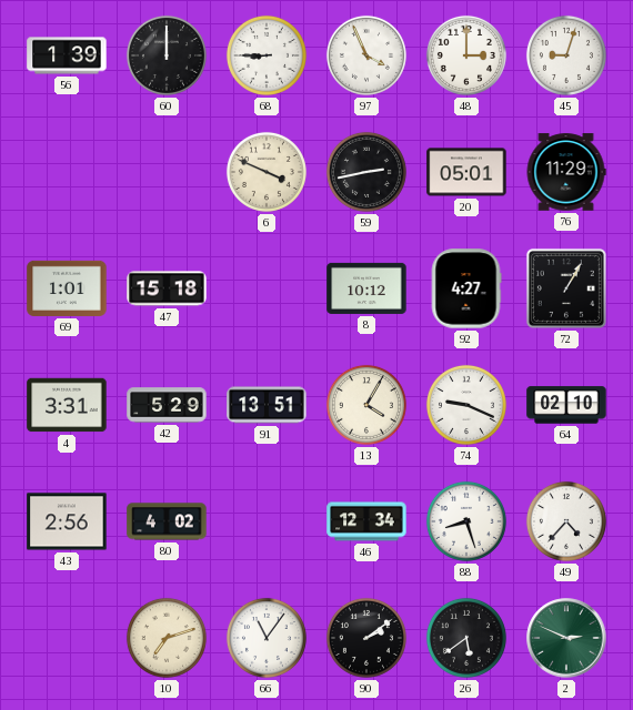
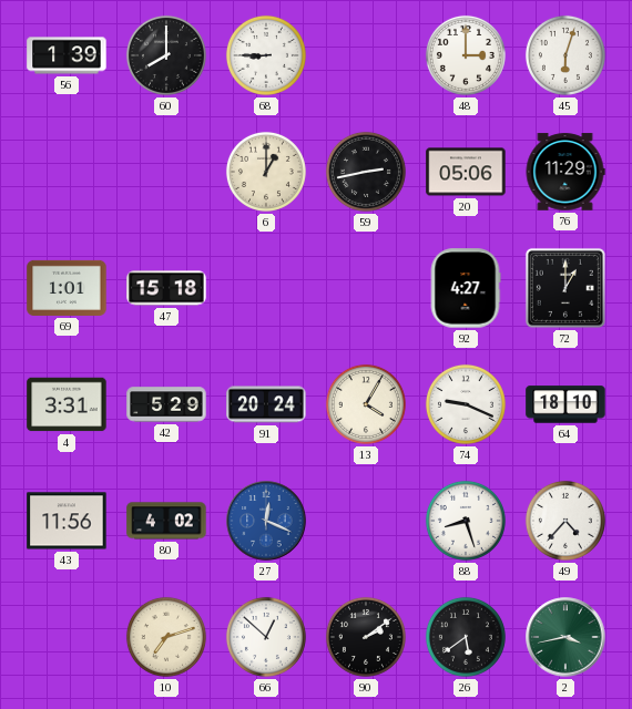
60: 12:00 -> 8:00
97: 3:56 -> none
45: 9:03 -> 6:03
6: 3:49 -> 1:00
20: 05:01 -> 05:06
8: 10:12 -> none
72: 1:05 -> 1:00
91: 13:51 -> 20:24
64: 02:10 -> 18:10
43: 2:56 -> 11:56
27: none -> 12:19
46: 12:34 -> none
66: 11:06 -> 12:52
2: 2:49 -> 3:43
